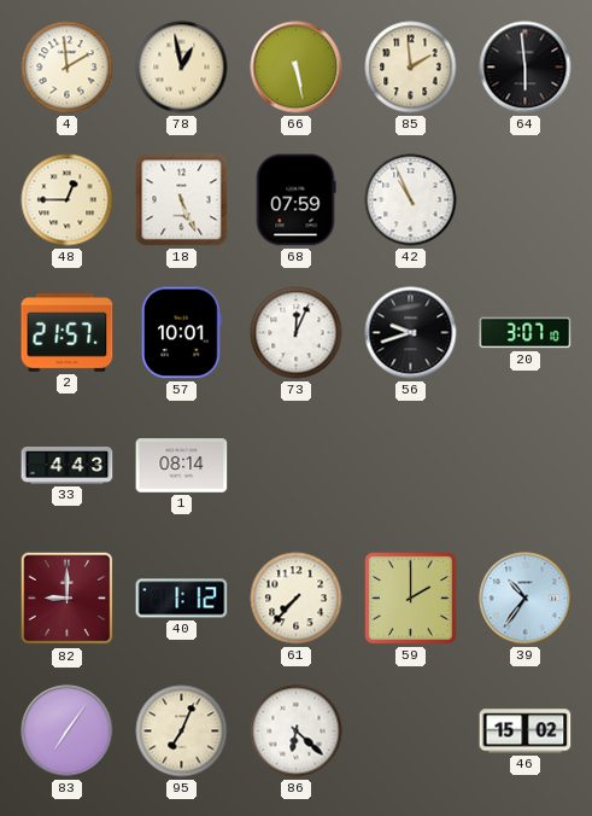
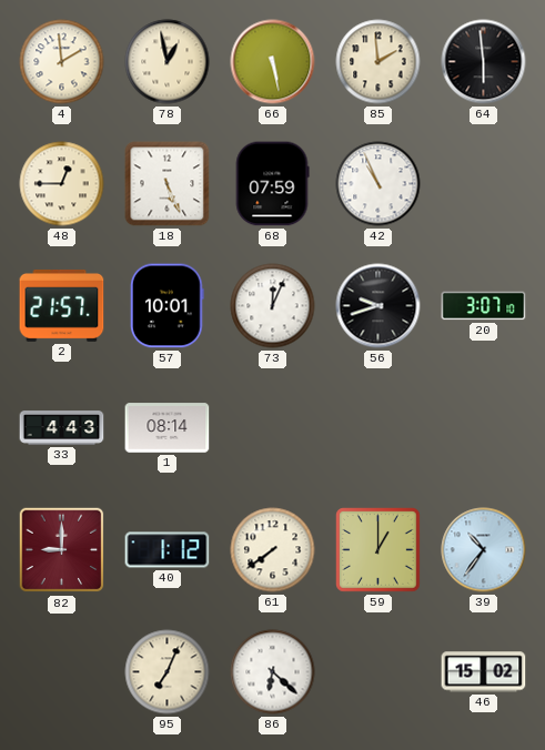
61: 7:37 -> 7:39
59: 2:00 -> 1:00
83: 7:06 -> none
